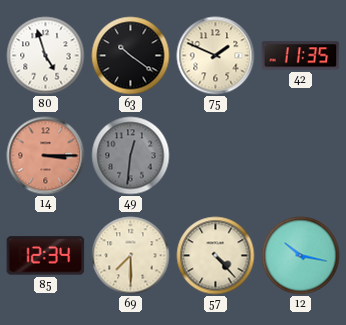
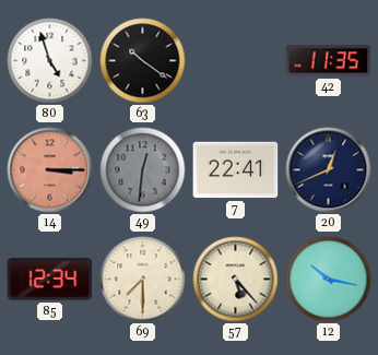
75: 1:49 -> none
7: none -> 22:41
20: none -> 12:41
57: 4:23 -> 5:23
